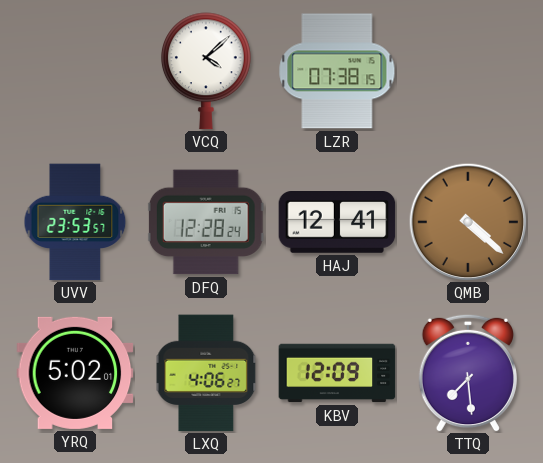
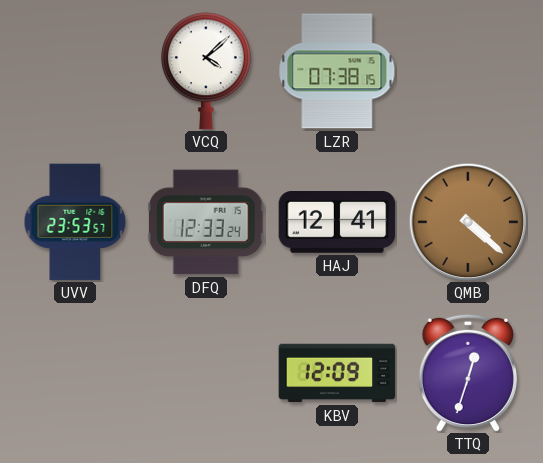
DFQ: 12:28 -> 12:33
YRQ: 5:02 -> none
LXQ: 4:06 -> none
TTQ: 7:29 -> 12:33
